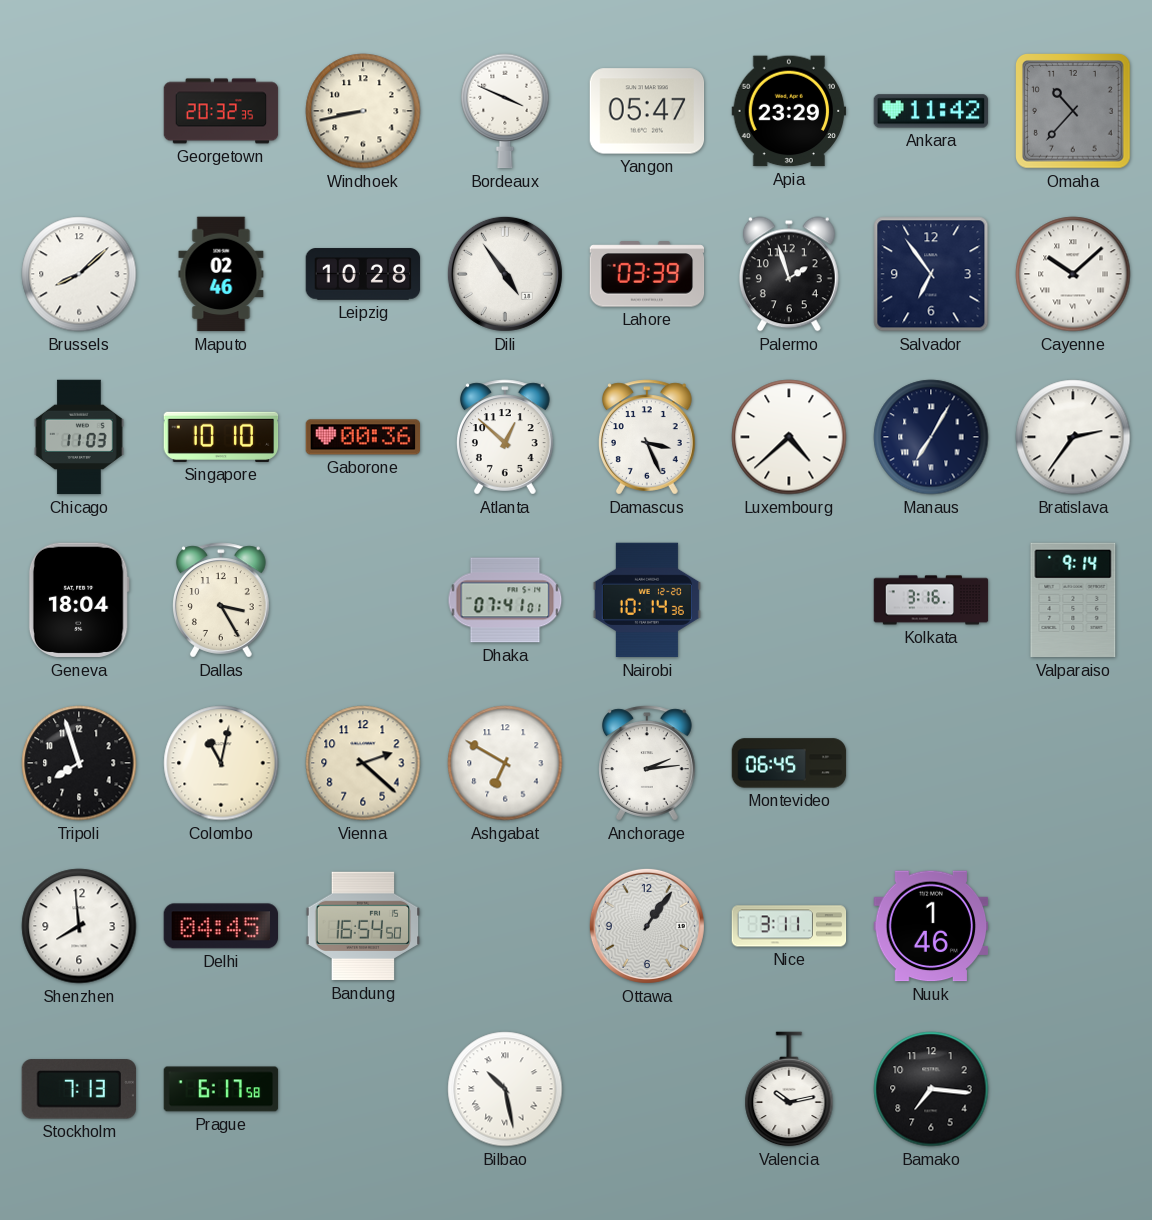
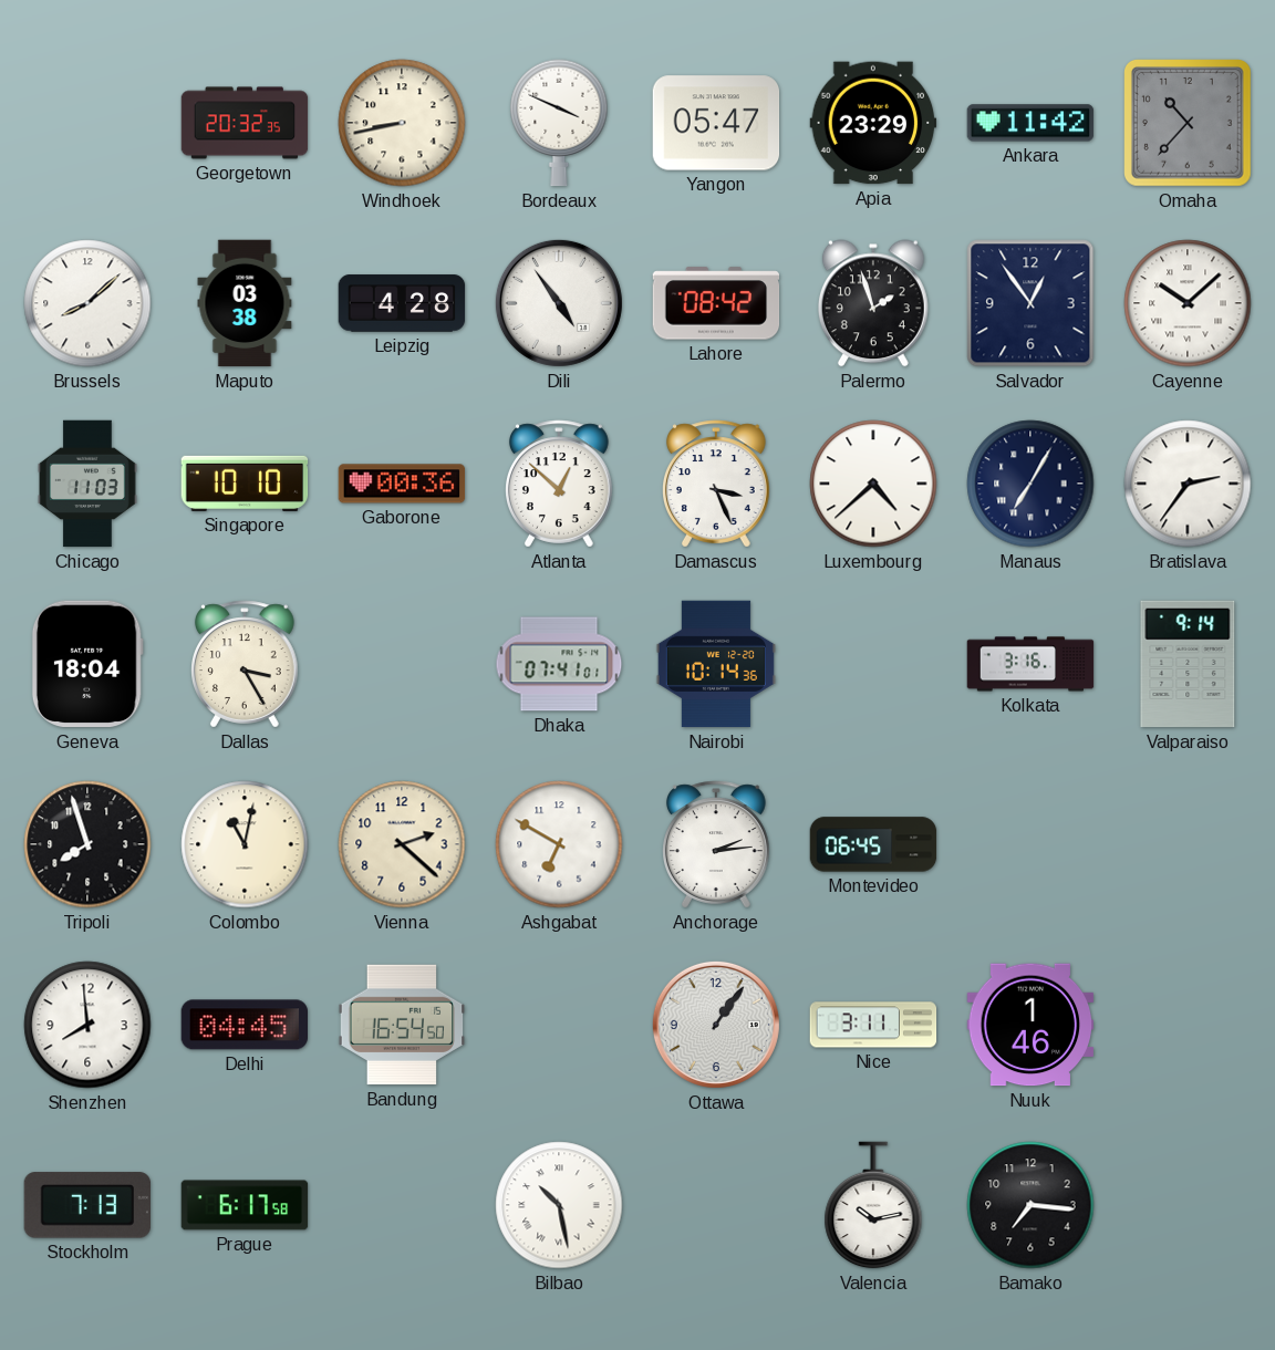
Maputo: 02:46 -> 03:38
Leipzig: 10:28 -> 4:28
Lahore: 03:39 -> 08:42
Salvador: 6:54 -> 12:54
